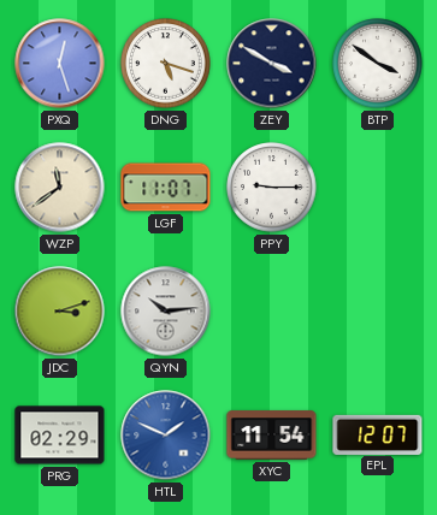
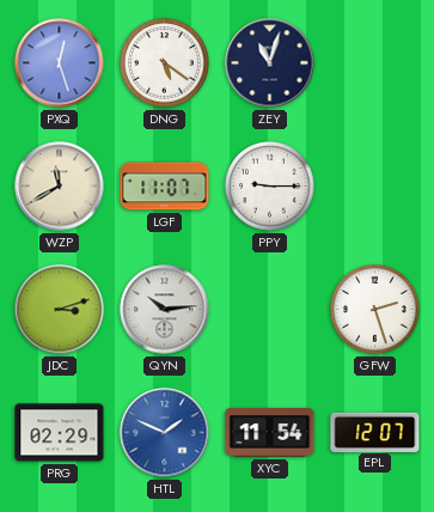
DNG: 5:18 -> 5:21
ZEY: 3:50 -> 11:03
BTP: 3:51 -> none
WZP: 11:39 -> 11:40
GFW: none -> 2:27
